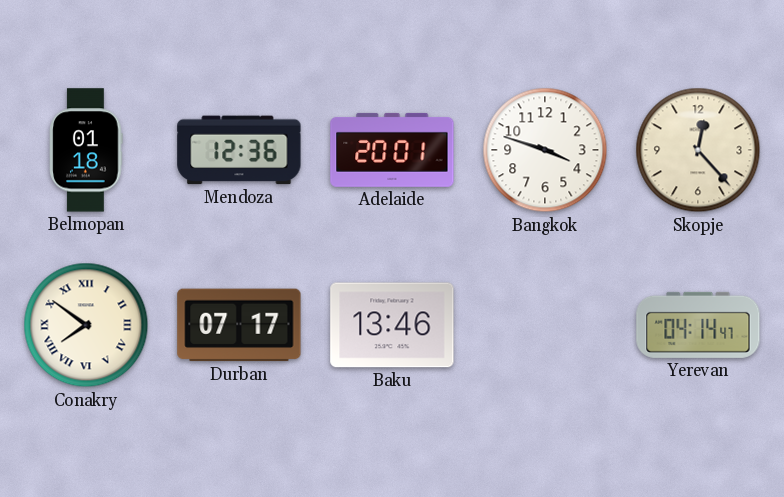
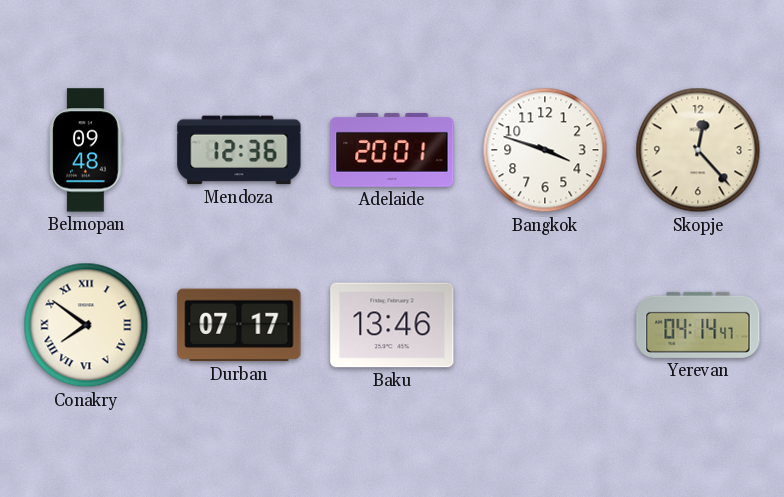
Belmopan: 01:18 -> 09:48
